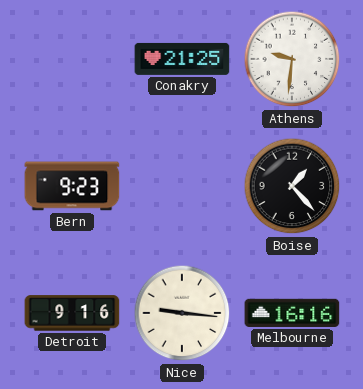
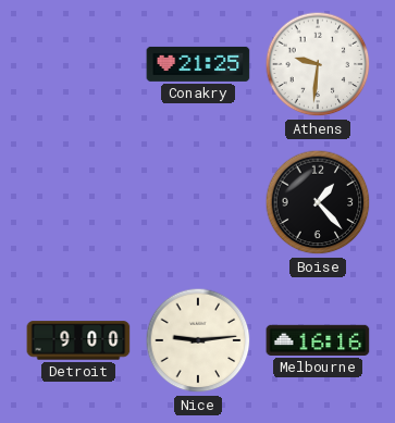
Bern: 9:23 -> none
Detroit: 9:16 -> 9:00
Nice: 9:16 -> 9:14
